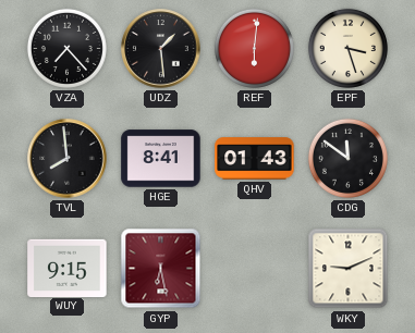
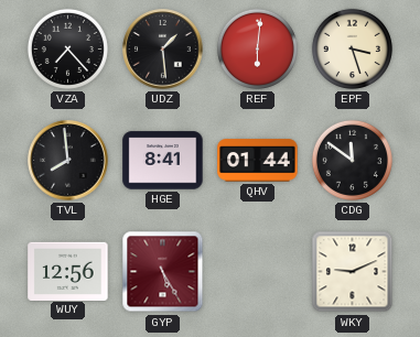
QHV: 01:43 -> 01:44
WUY: 9:15 -> 12:56
GYP: 6:28 -> 5:25
